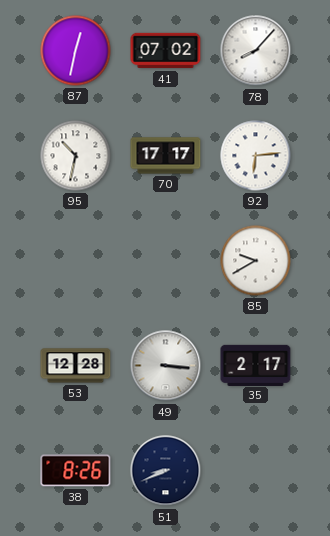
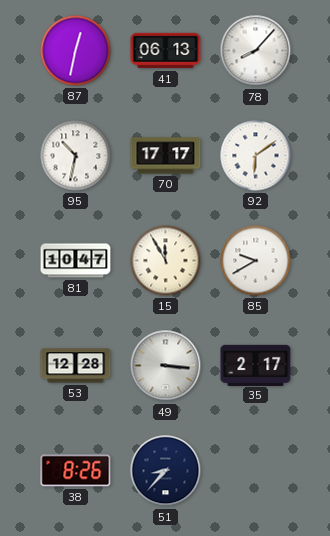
41: 07:02 -> 06:13
92: 6:14 -> 6:09
81: none -> 10:47
15: none -> 11:55
51: 8:41 -> 8:37
